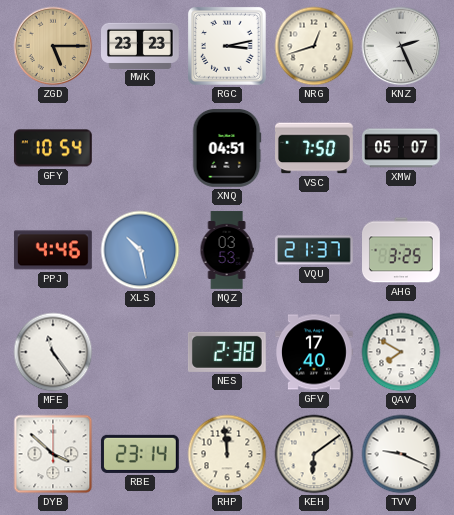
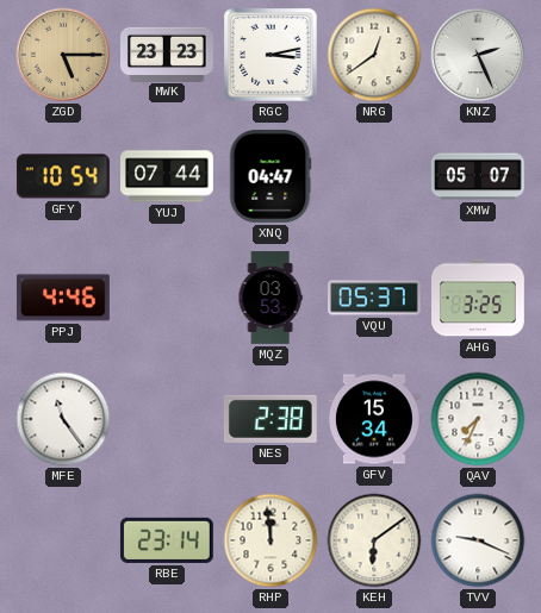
NRG: 12:42 -> 12:39
YUJ: none -> 07:44
XNQ: 04:51 -> 04:47
VSC: 7:50 -> none
XLS: 10:28 -> none
VQU: 21:37 -> 05:37
GFV: 17:40 -> 15:34
QAV: 7:50 -> 7:34
DYB: 3:52 -> none
